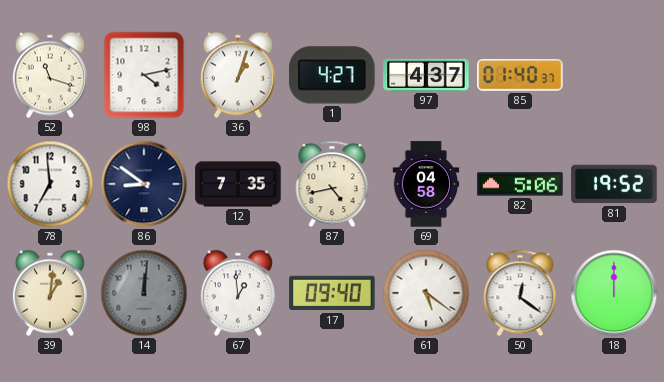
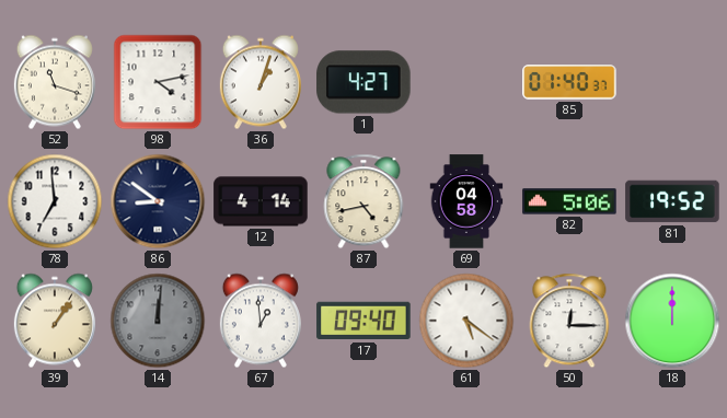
97: 4:37 -> none
12: 7:35 -> 4:14
39: 1:01 -> 1:06
50: 12:21 -> 12:15
